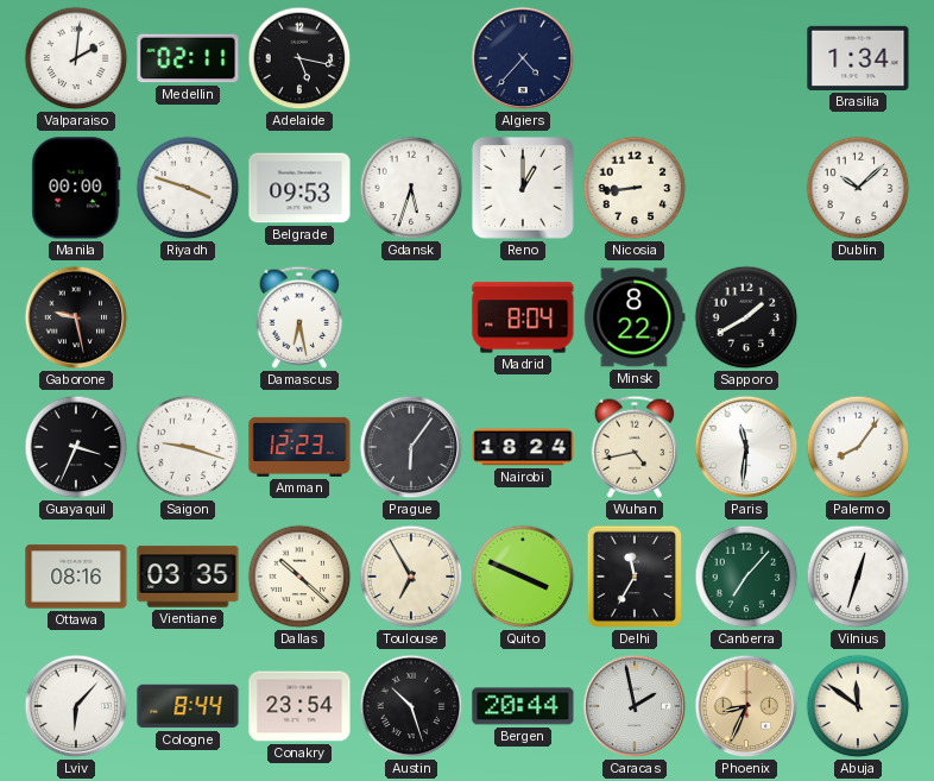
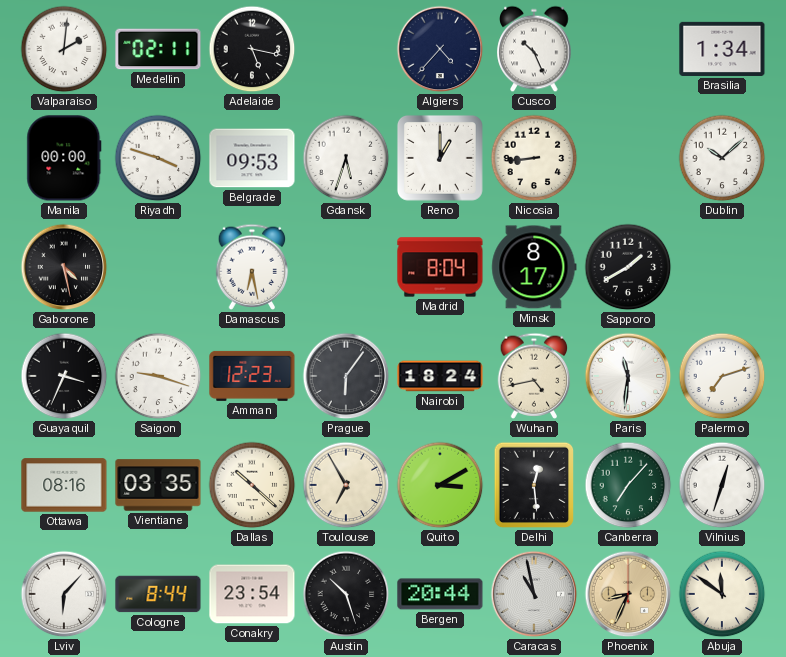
Cusco: none -> 10:26
Gaborone: 9:28 -> 4:28
Minsk: 8:22 -> 8:17
Palermo: 8:06 -> 7:12
Quito: 3:49 -> 3:10
Delhi: 11:35 -> 12:29
Caracas: 1:58 -> 10:58
